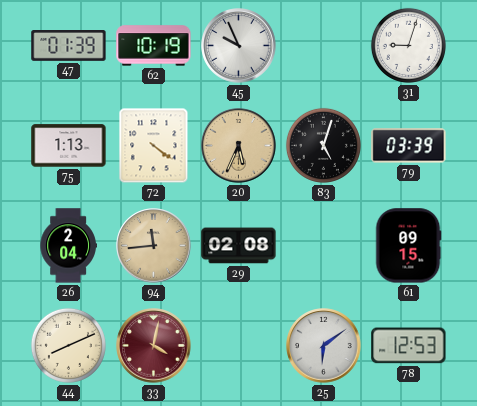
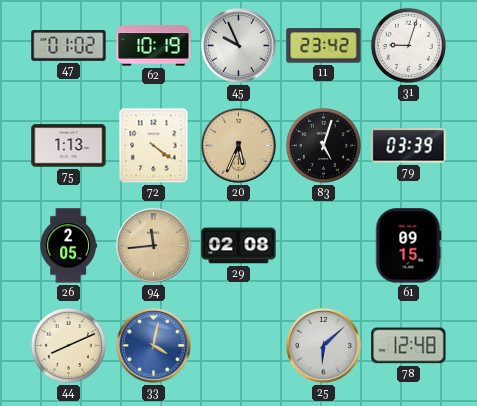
47: 01:39 -> 01:02
11: none -> 23:42
26: 2:04 -> 2:05
33 dial: burgundy -> blue
25: 6:09 -> 6:08
78: 12:53 -> 12:48
